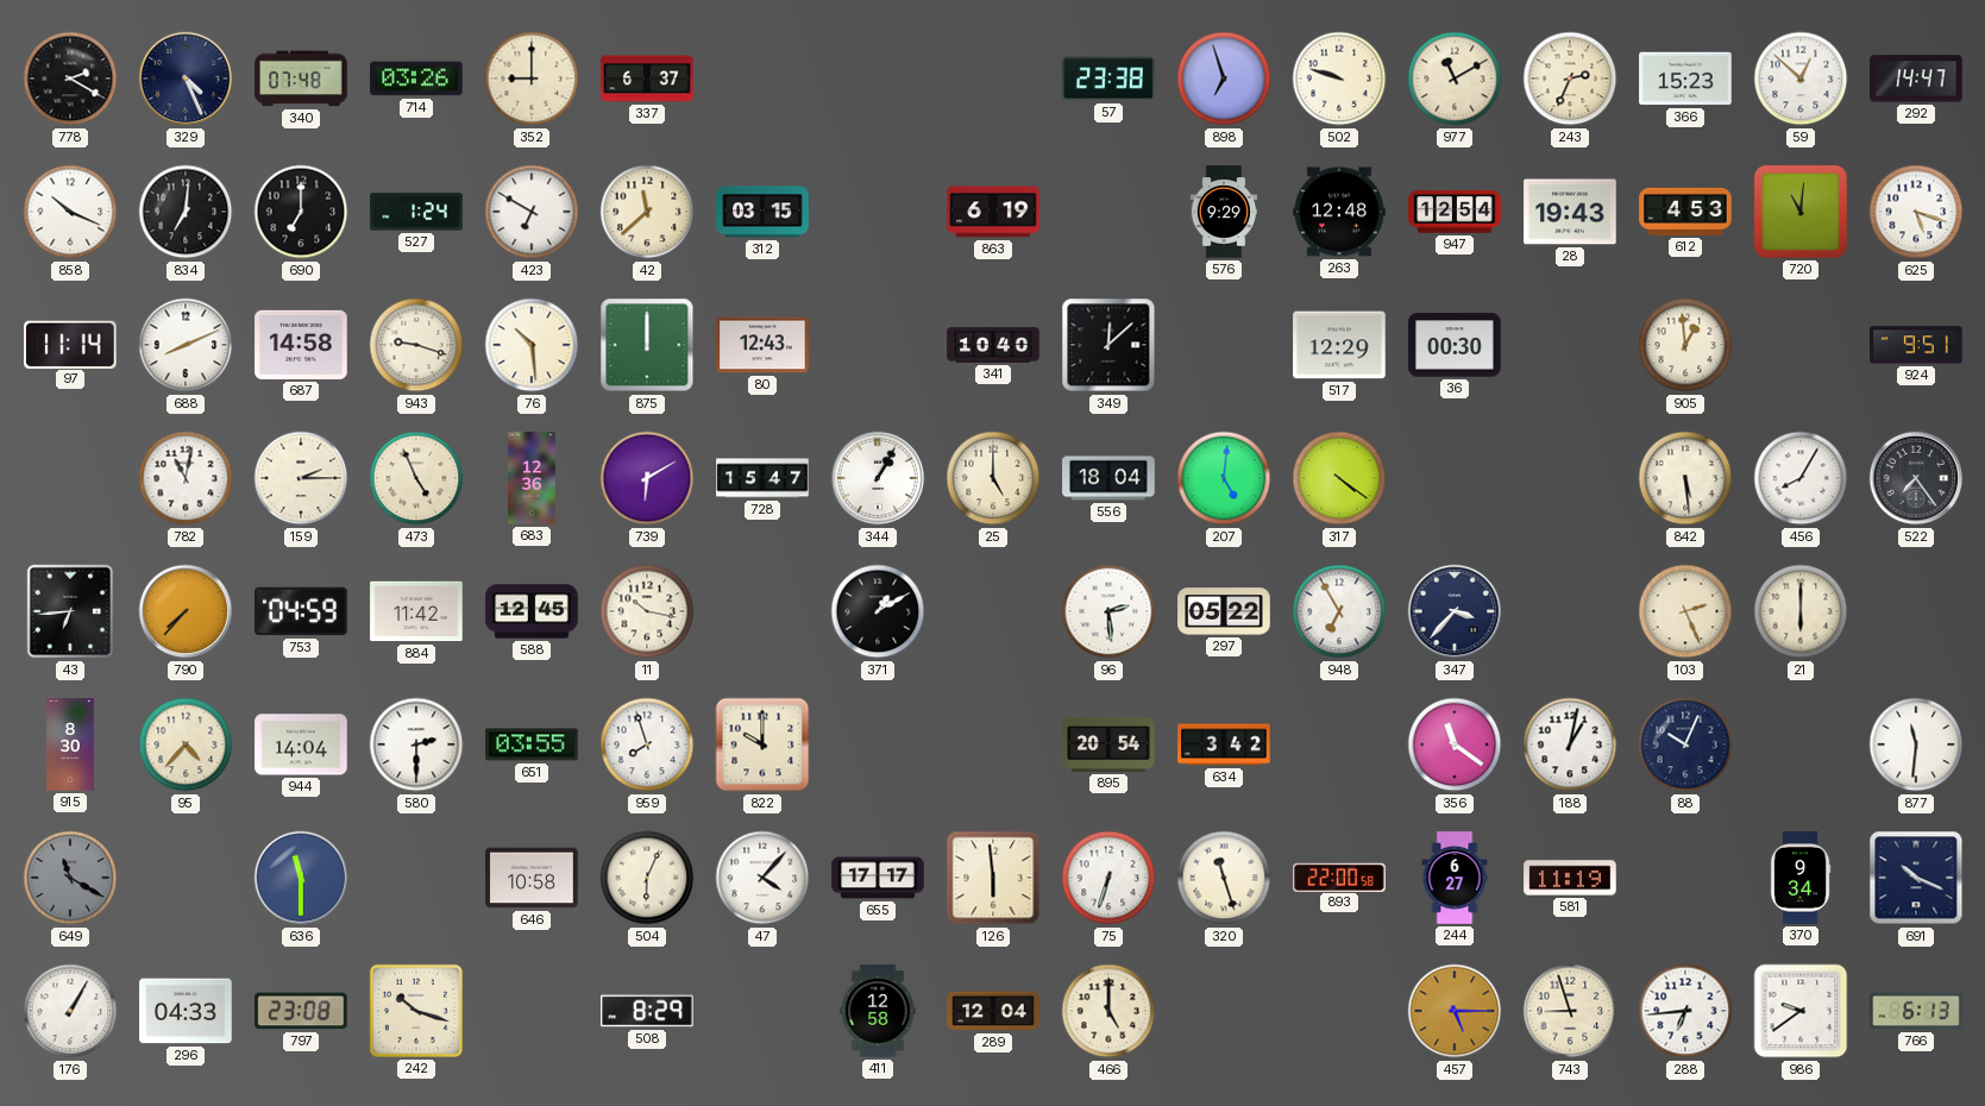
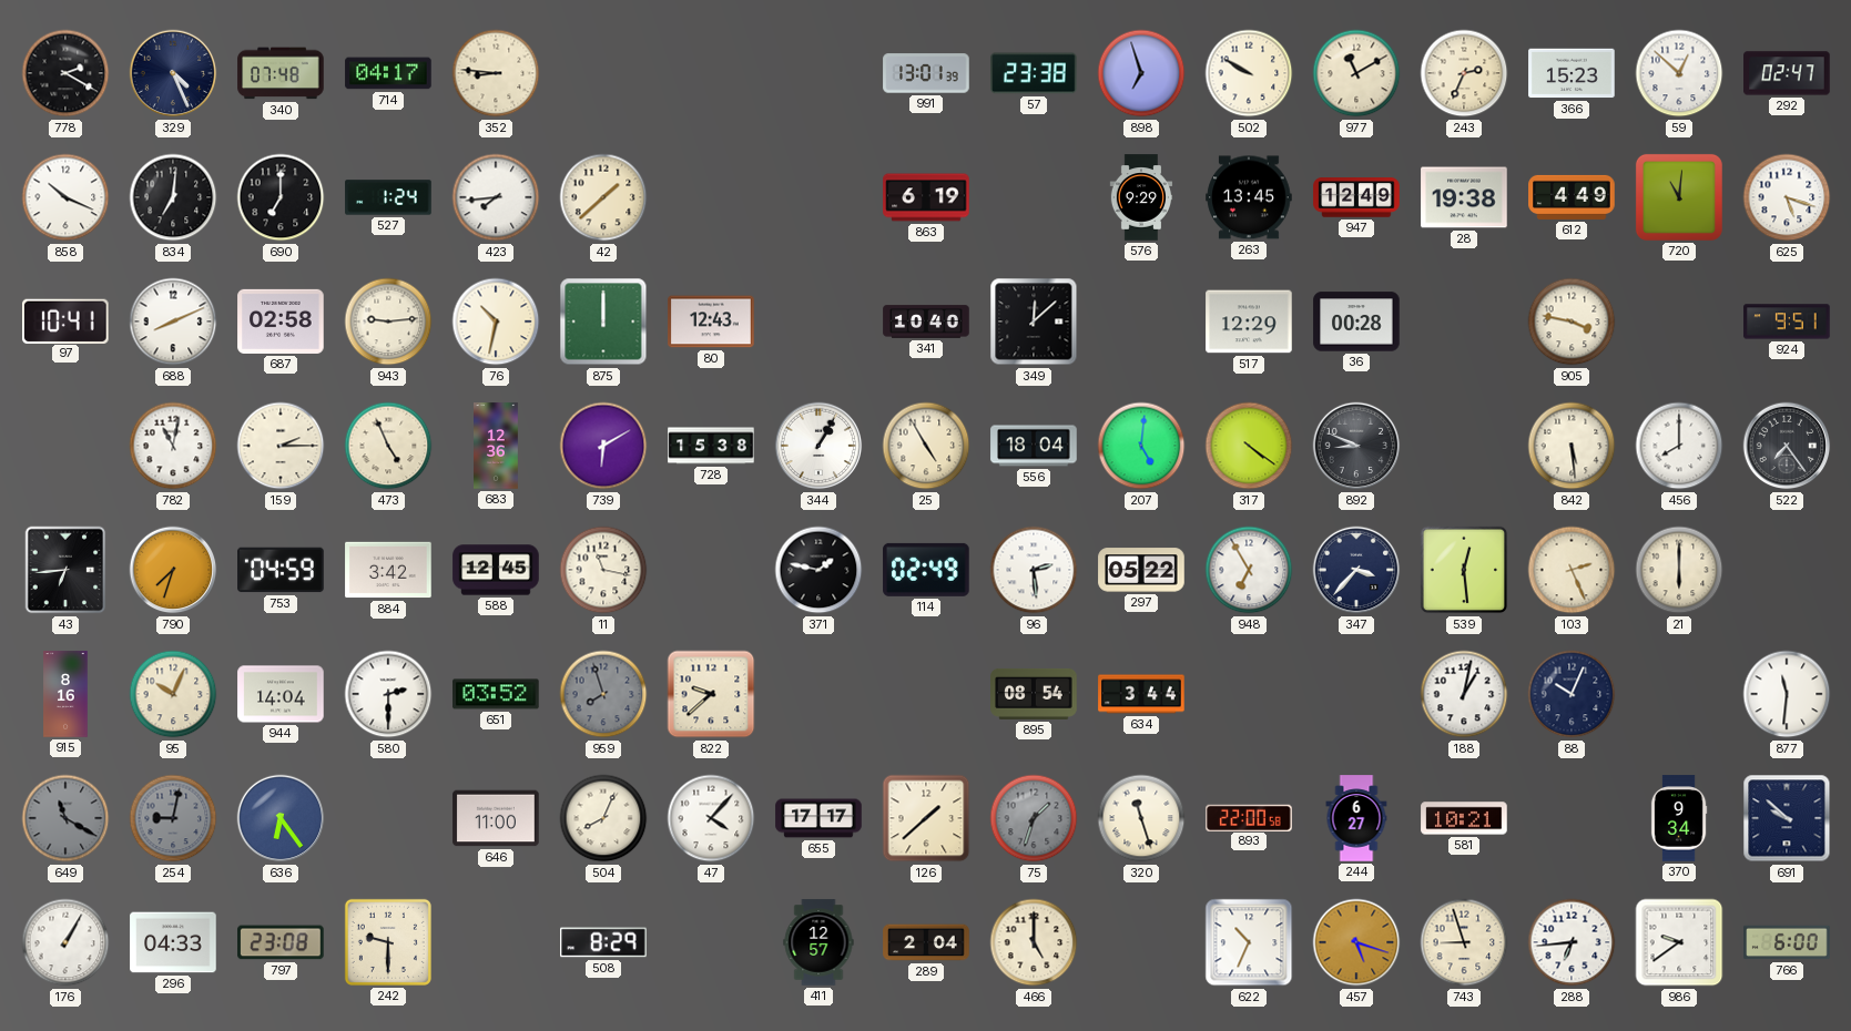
714: 03:26 -> 04:17
352: 9:00 -> 8:46
337: 6:37 -> none
991: none -> 13:01
502: 9:48 -> 9:50
292: 14:47 -> 02:47
423: 6:50 -> 7:44
42: 11:38 -> 1:38
312: 03:15 -> none
263: 12:48 -> 13:45
947: 12:54 -> 12:49
28: 19:43 -> 19:38
612: 4:53 -> 4:49
97: 11:14 -> 10:41
687: 14:58 -> 02:58
943: 9:18 -> 9:14
76: 10:29 -> 10:32
36: 00:30 -> 00:28
905: 12:59 -> 3:47
728: 15:47 -> 15:38
25: 5:00 -> 4:55
892: none -> 8:49
456: 8:05 -> 8:00
790: 7:37 -> 7:33
884: 11:42 -> 3:42
11: 10:17 -> 11:17
371: 1:10 -> 1:47
114: none -> 02:49
539: none -> 12:29
915: 8:30 -> 8:16
95: 4:37 -> 10:04
651: 03:55 -> 03:52
959 dial: white -> grey
822: 10:00 -> 9:38
895: 20:54 -> 08:54
634: 3:42 -> 3:44
356: 11:21 -> none
254: none -> 9:02
636: 11:30 -> 6:24
646: 10:58 -> 11:00
504: 6:04 -> 8:04
126: 5:59 -> 1:38
75: 6:33 -> 1:33
75 dial: white -> grey
581: 11:19 -> 10:21
691: 10:19 -> 9:52
242: 10:18 -> 9:30
411: 12:58 -> 12:57
289: 12:04 -> 2:04
622: none -> 10:34
457: 5:15 -> 5:18
766: 6:13 -> 6:00
